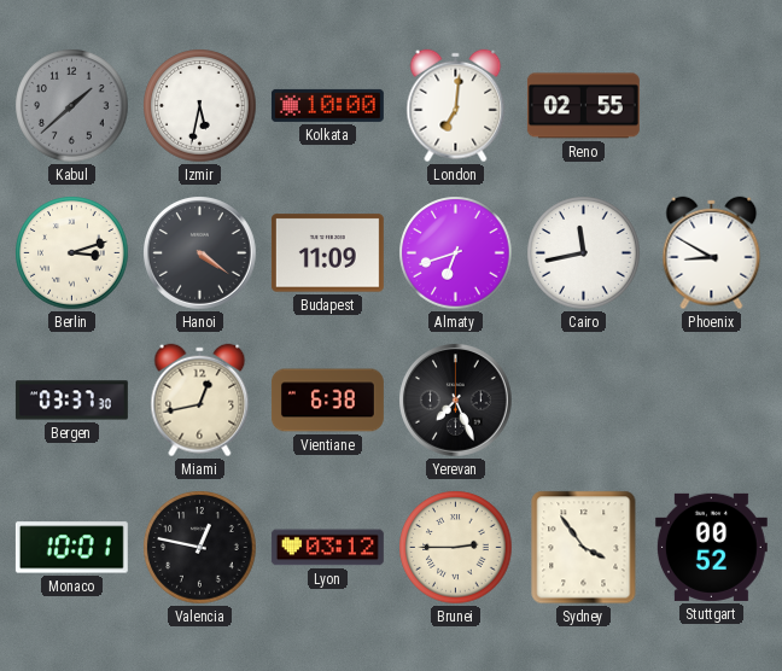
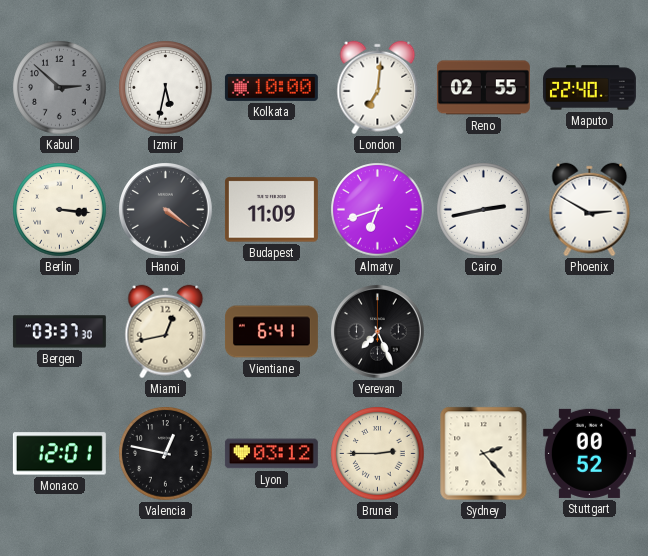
Kabul: 1:38 -> 2:52
Maputo: none -> 22:40
Berlin: 3:12 -> 3:16
Cairo: 11:43 -> 2:43
Phoenix: 8:50 -> 2:50
Vientiane: 6:38 -> 6:41
Monaco: 10:01 -> 12:01
Sydney: 3:54 -> 2:23
